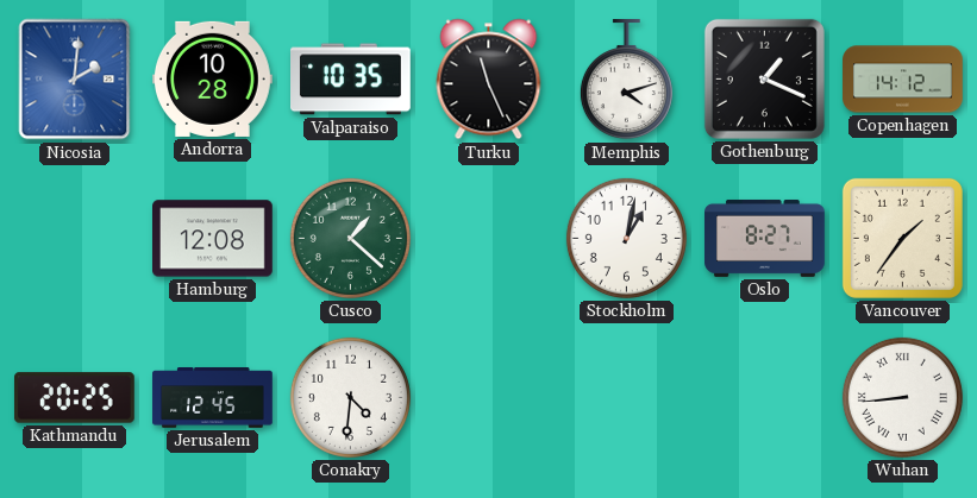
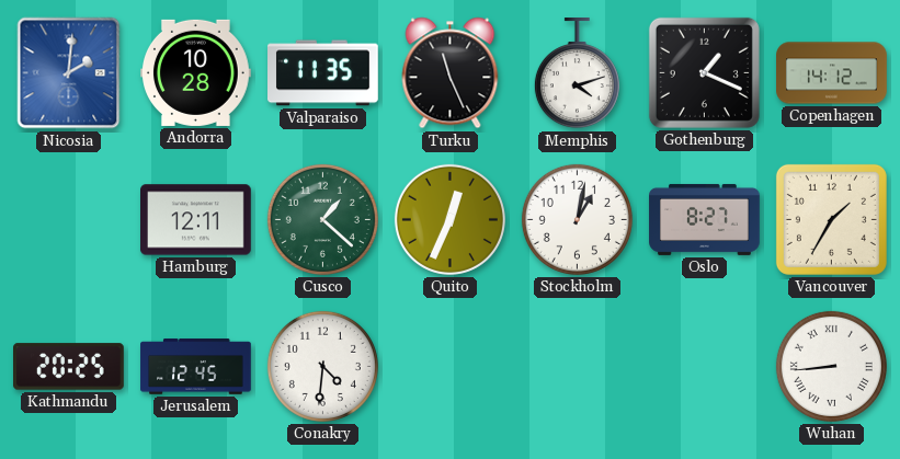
Valparaiso: 10:35 -> 11:35
Hamburg: 12:08 -> 12:11
Quito: none -> 12:34
Vancouver: 1:36 -> 1:35
